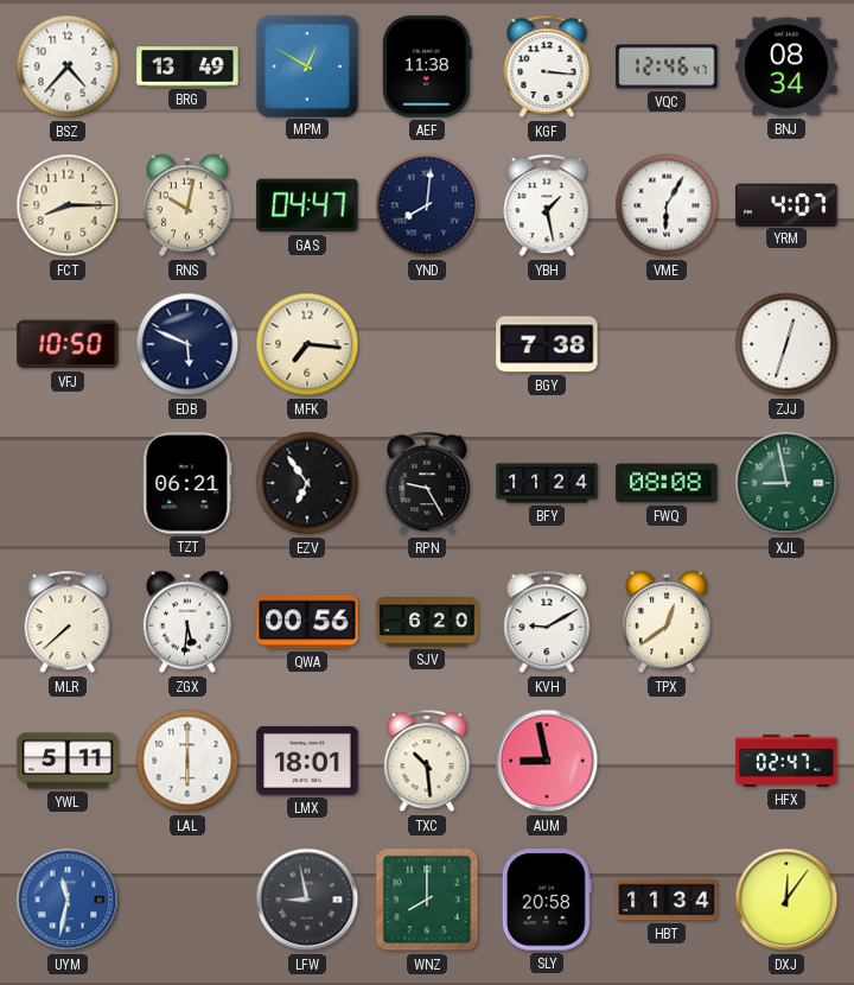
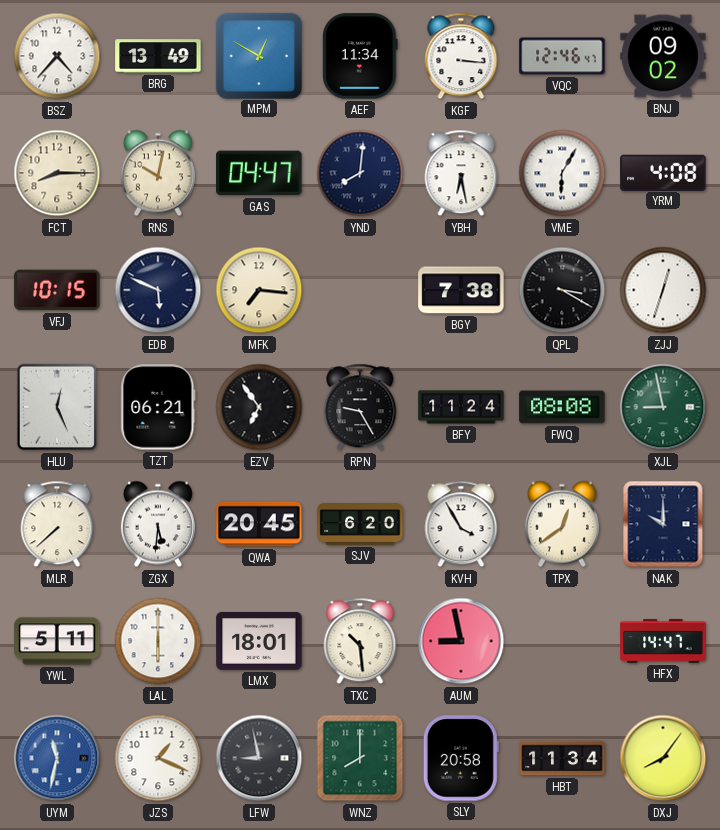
AEF: 11:38 -> 11:34
BNJ: 08:34 -> 09:02
YBH: 1:28 -> 6:28
YRM: 4:07 -> 4:08
VFJ: 10:50 -> 10:15
QPL: none -> 3:20
HLU: none -> 12:26
QWA: 00:56 -> 20:45
KVH: 9:10 -> 3:55
NAK: none -> 10:00
HFX: 02:47 -> 14:47
JZS: none -> 1:19
DXJ: 12:06 -> 8:06
